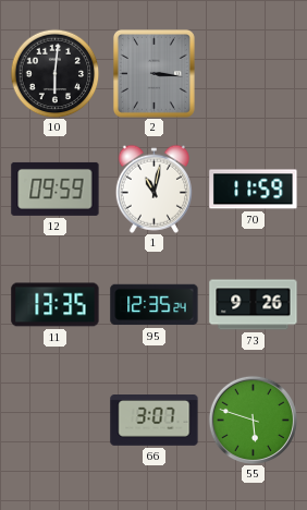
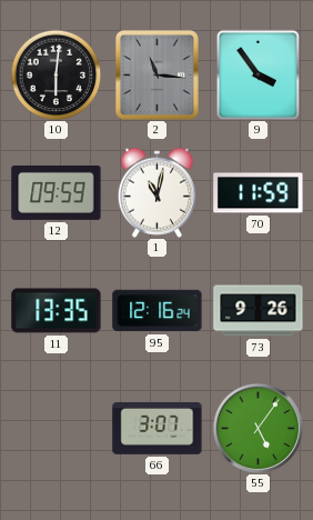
2: 3:16 -> 11:16
9: none -> 3:54
95: 12:35 -> 12:16
55: 5:48 -> 5:06
